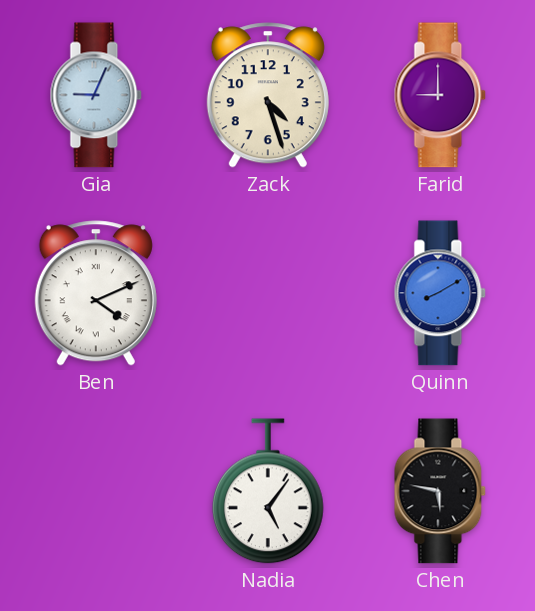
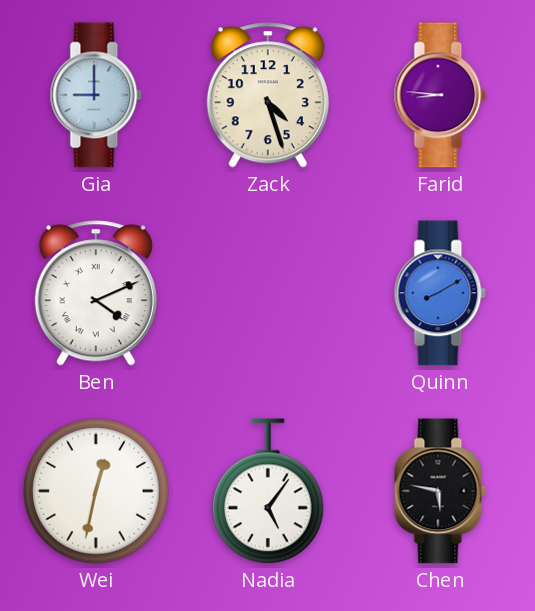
Gia: 9:04 -> 9:00
Farid: 9:00 -> 8:46
Wei: none -> 12:32
